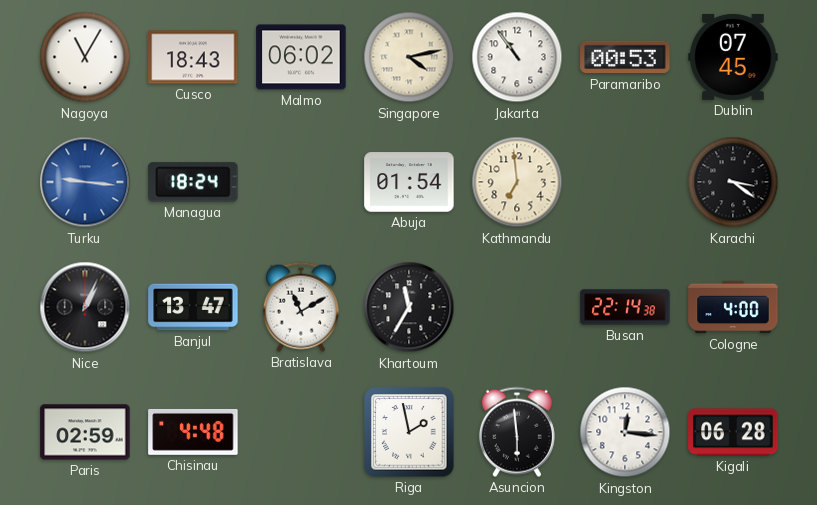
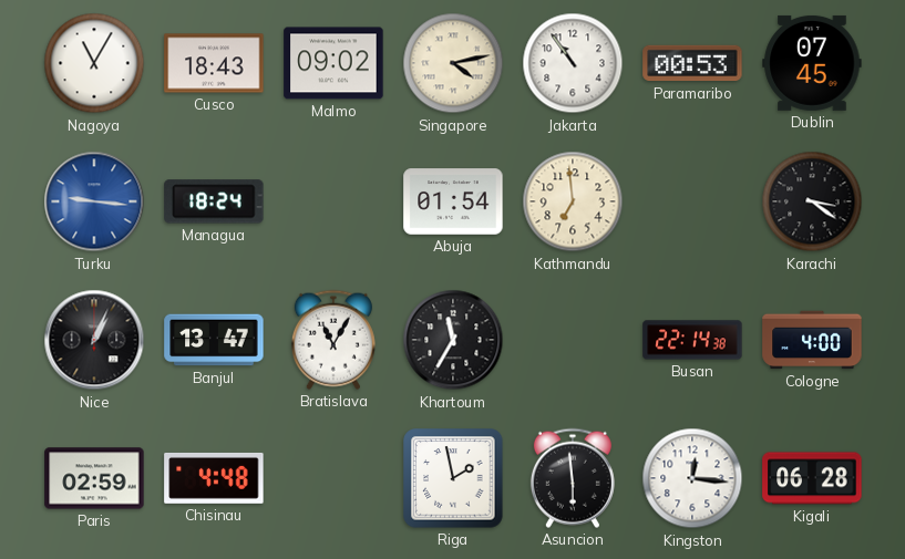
Malmo: 06:02 -> 09:02
Bratislava: 11:10 -> 11:05
